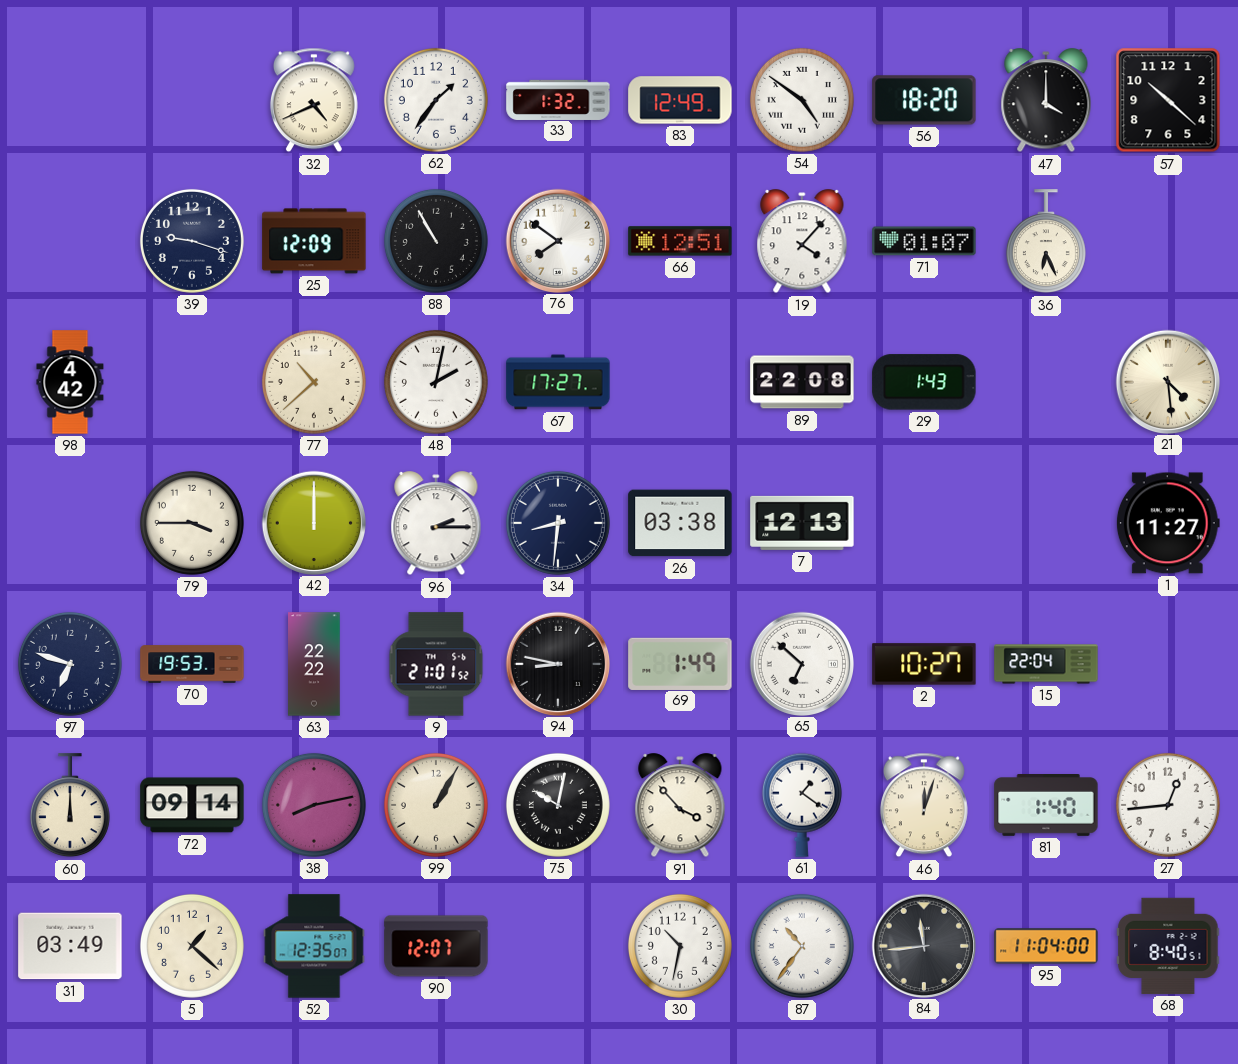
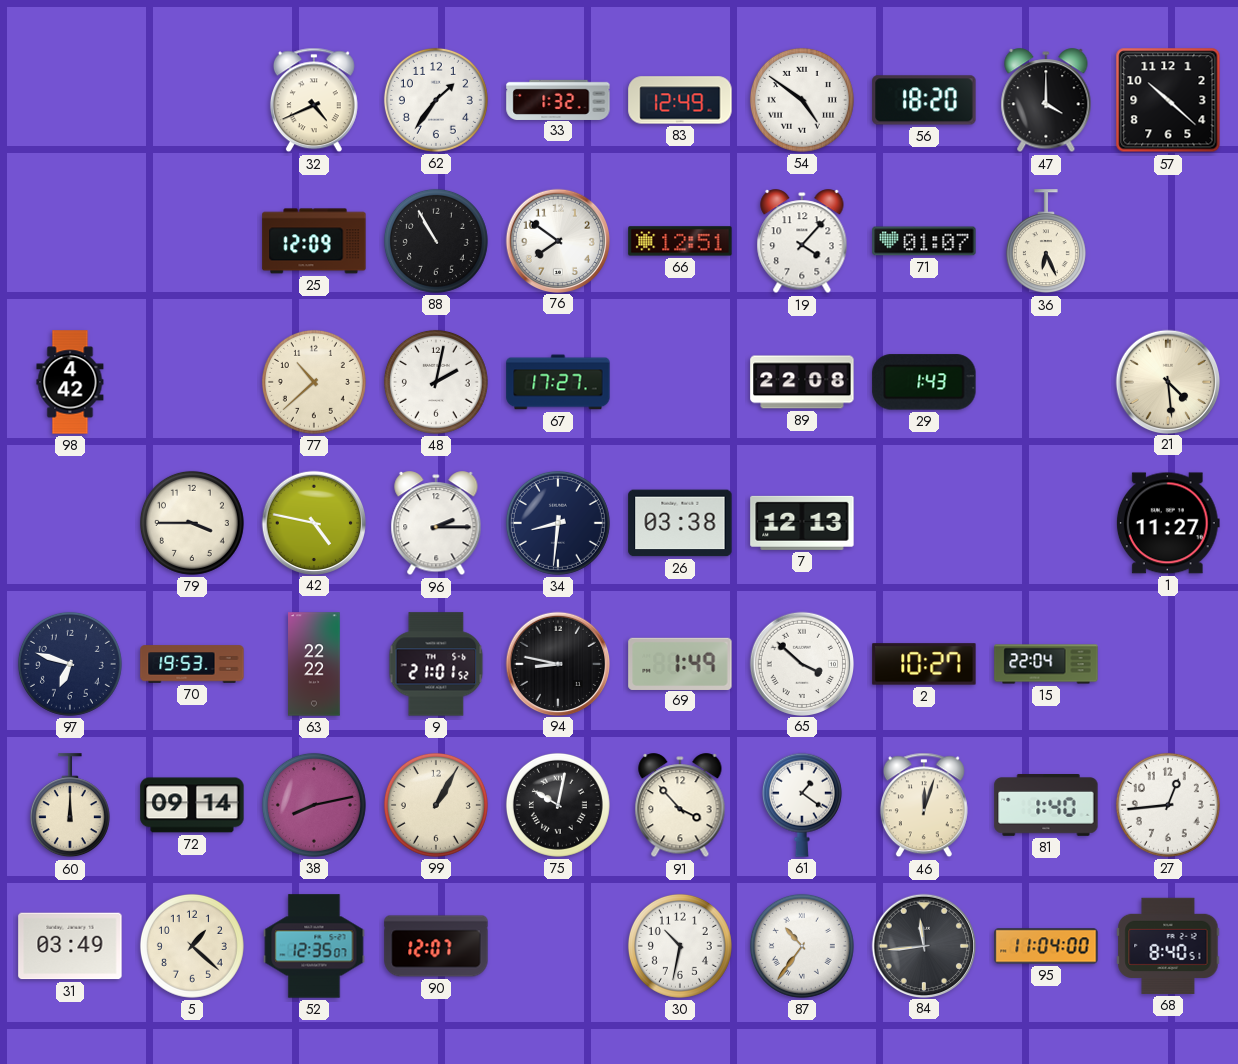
39: 9:18 -> none
42: 12:00 -> 4:47
65: 6:52 -> 3:52
